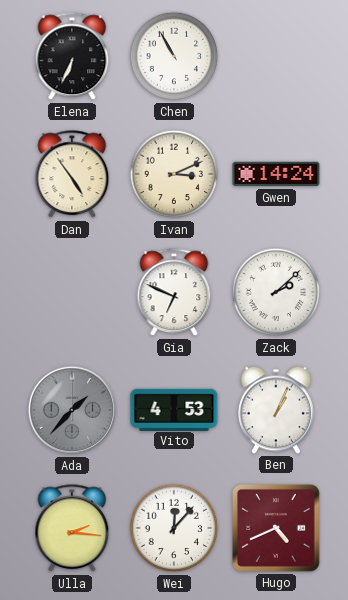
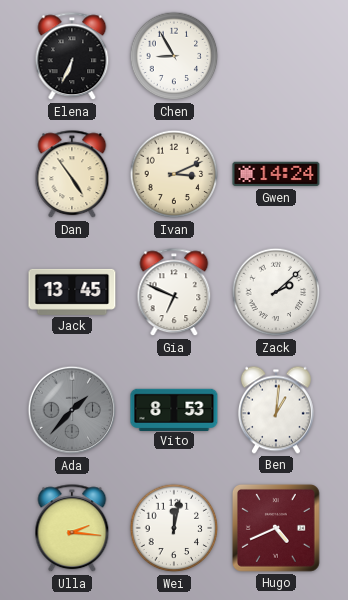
Chen: 10:55 -> 8:55
Jack: none -> 13:45
Vito: 4:53 -> 8:53
Ben: 1:04 -> 1:01
Wei: 12:07 -> 12:02
